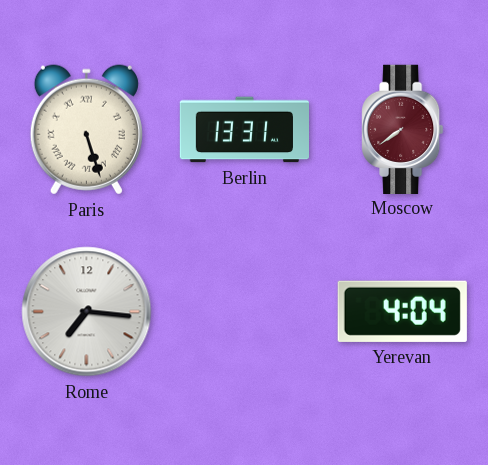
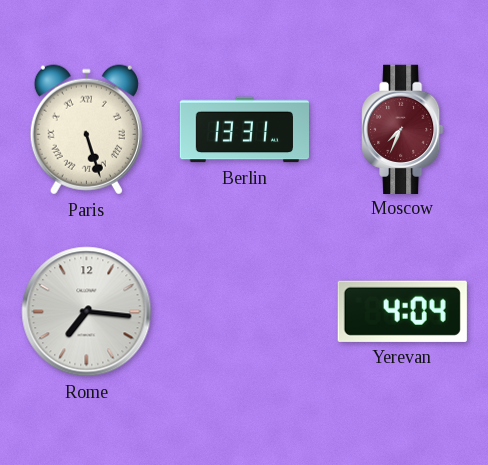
Moscow: 7:39 -> 7:34
